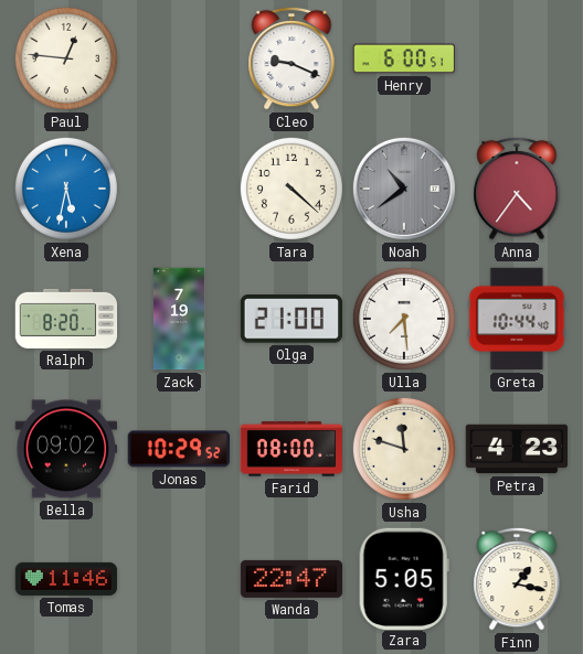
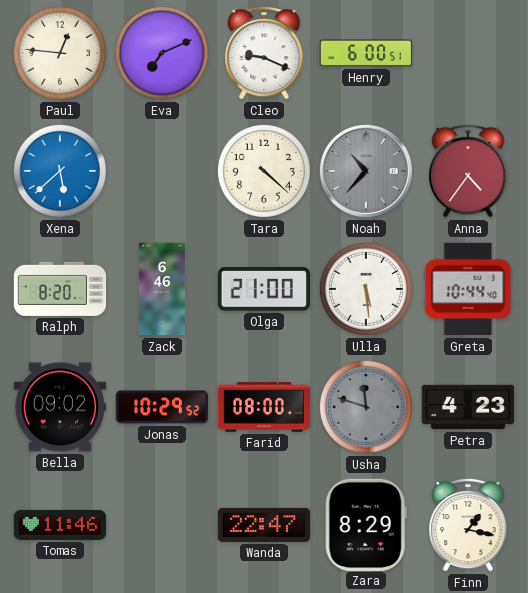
Eva: none -> 7:11
Xena: 5:32 -> 5:38
Noah: 10:39 -> 10:37
Zack: 7:19 -> 6:46
Ulla: 7:29 -> 5:29
Usha dial: cream -> grey
Zara: 5:05 -> 8:29
